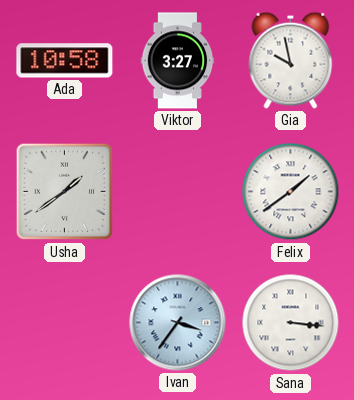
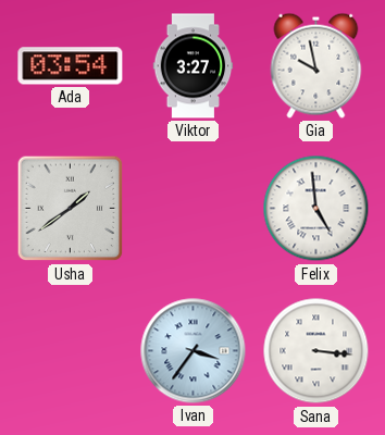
Ada: 10:58 -> 03:54
Felix: 1:39 -> 4:59
